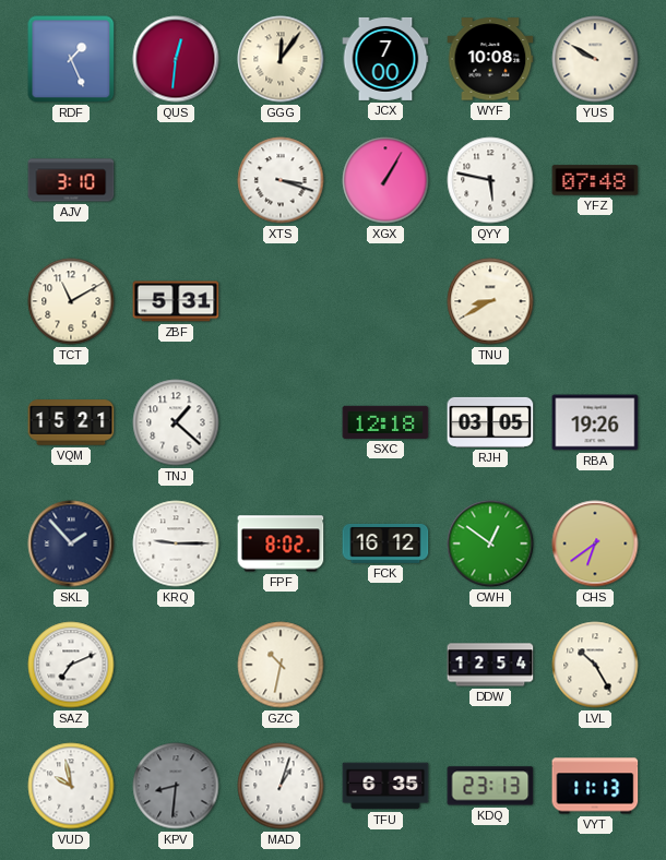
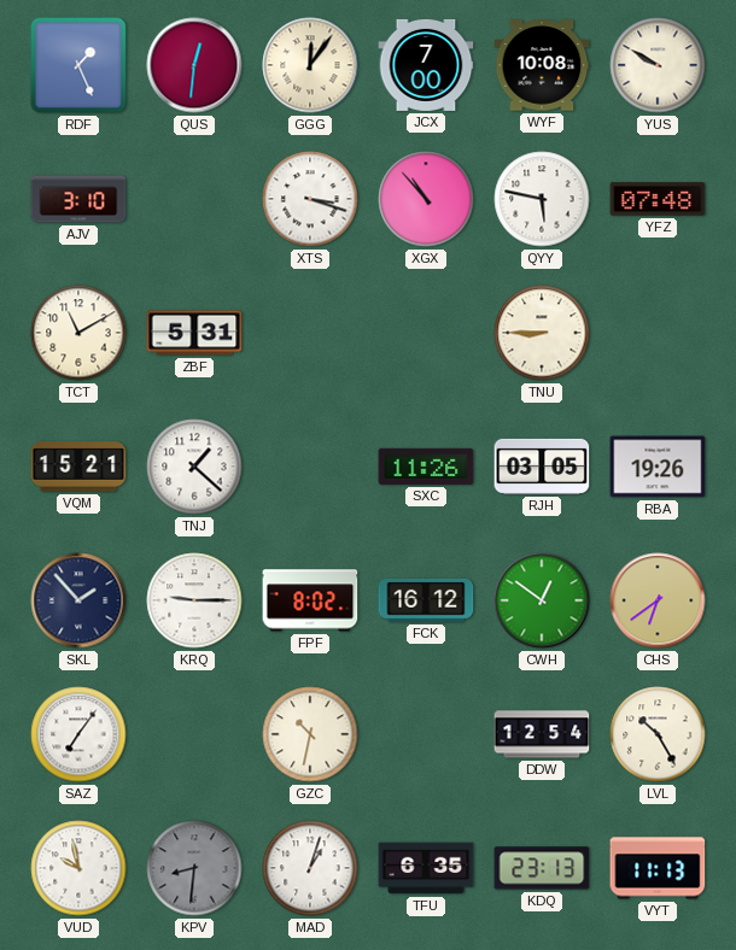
XGX: 1:05 -> 10:53
TNU: 8:40 -> 8:45
SXC: 12:18 -> 11:26
SAZ: 7:11 -> 7:06
